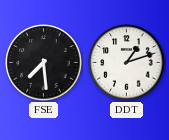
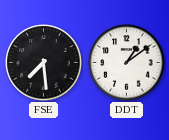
DDT: 1:12 -> 1:09
